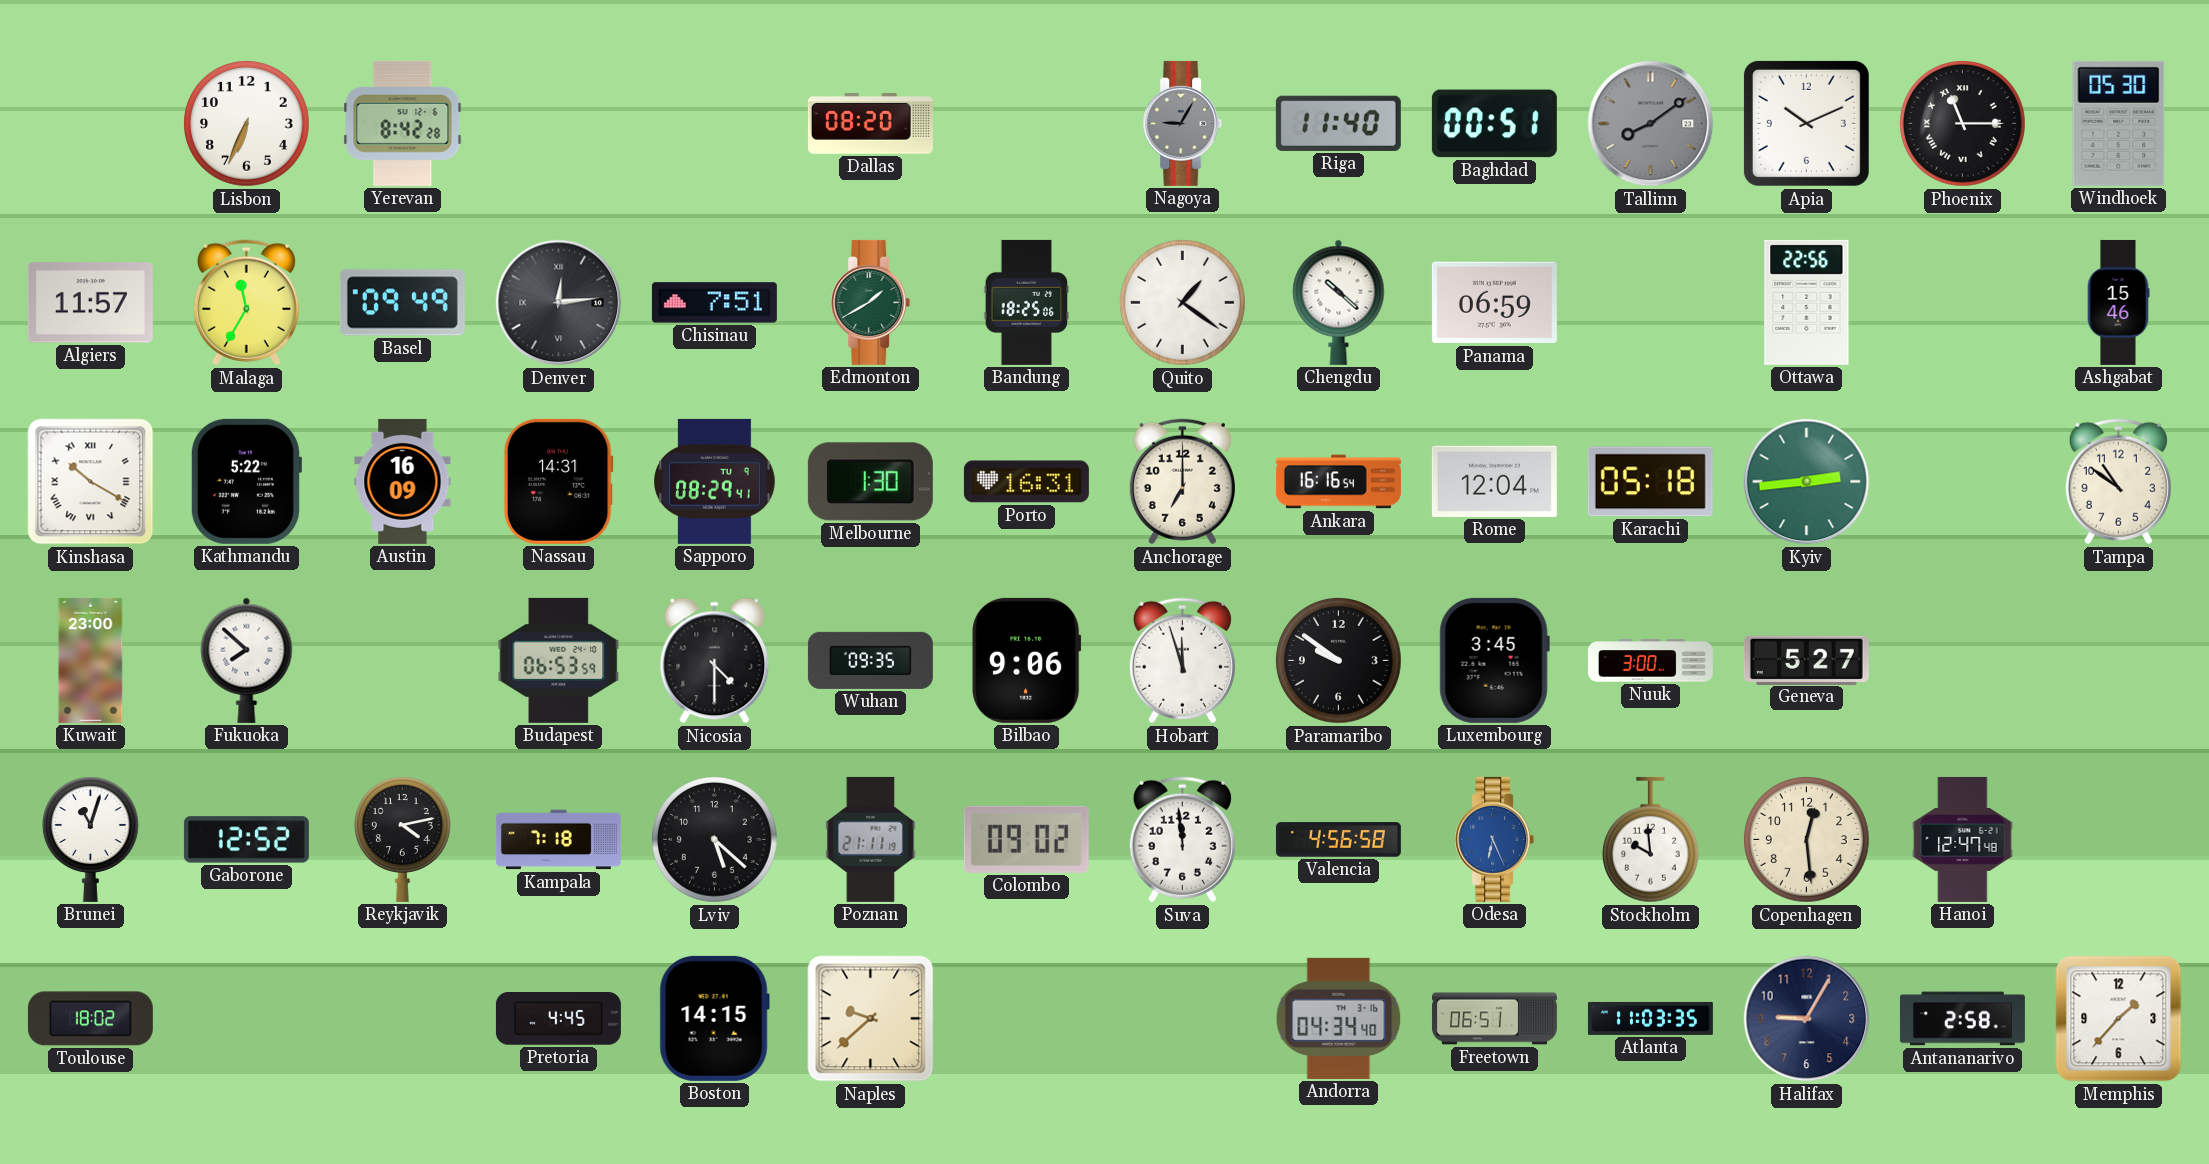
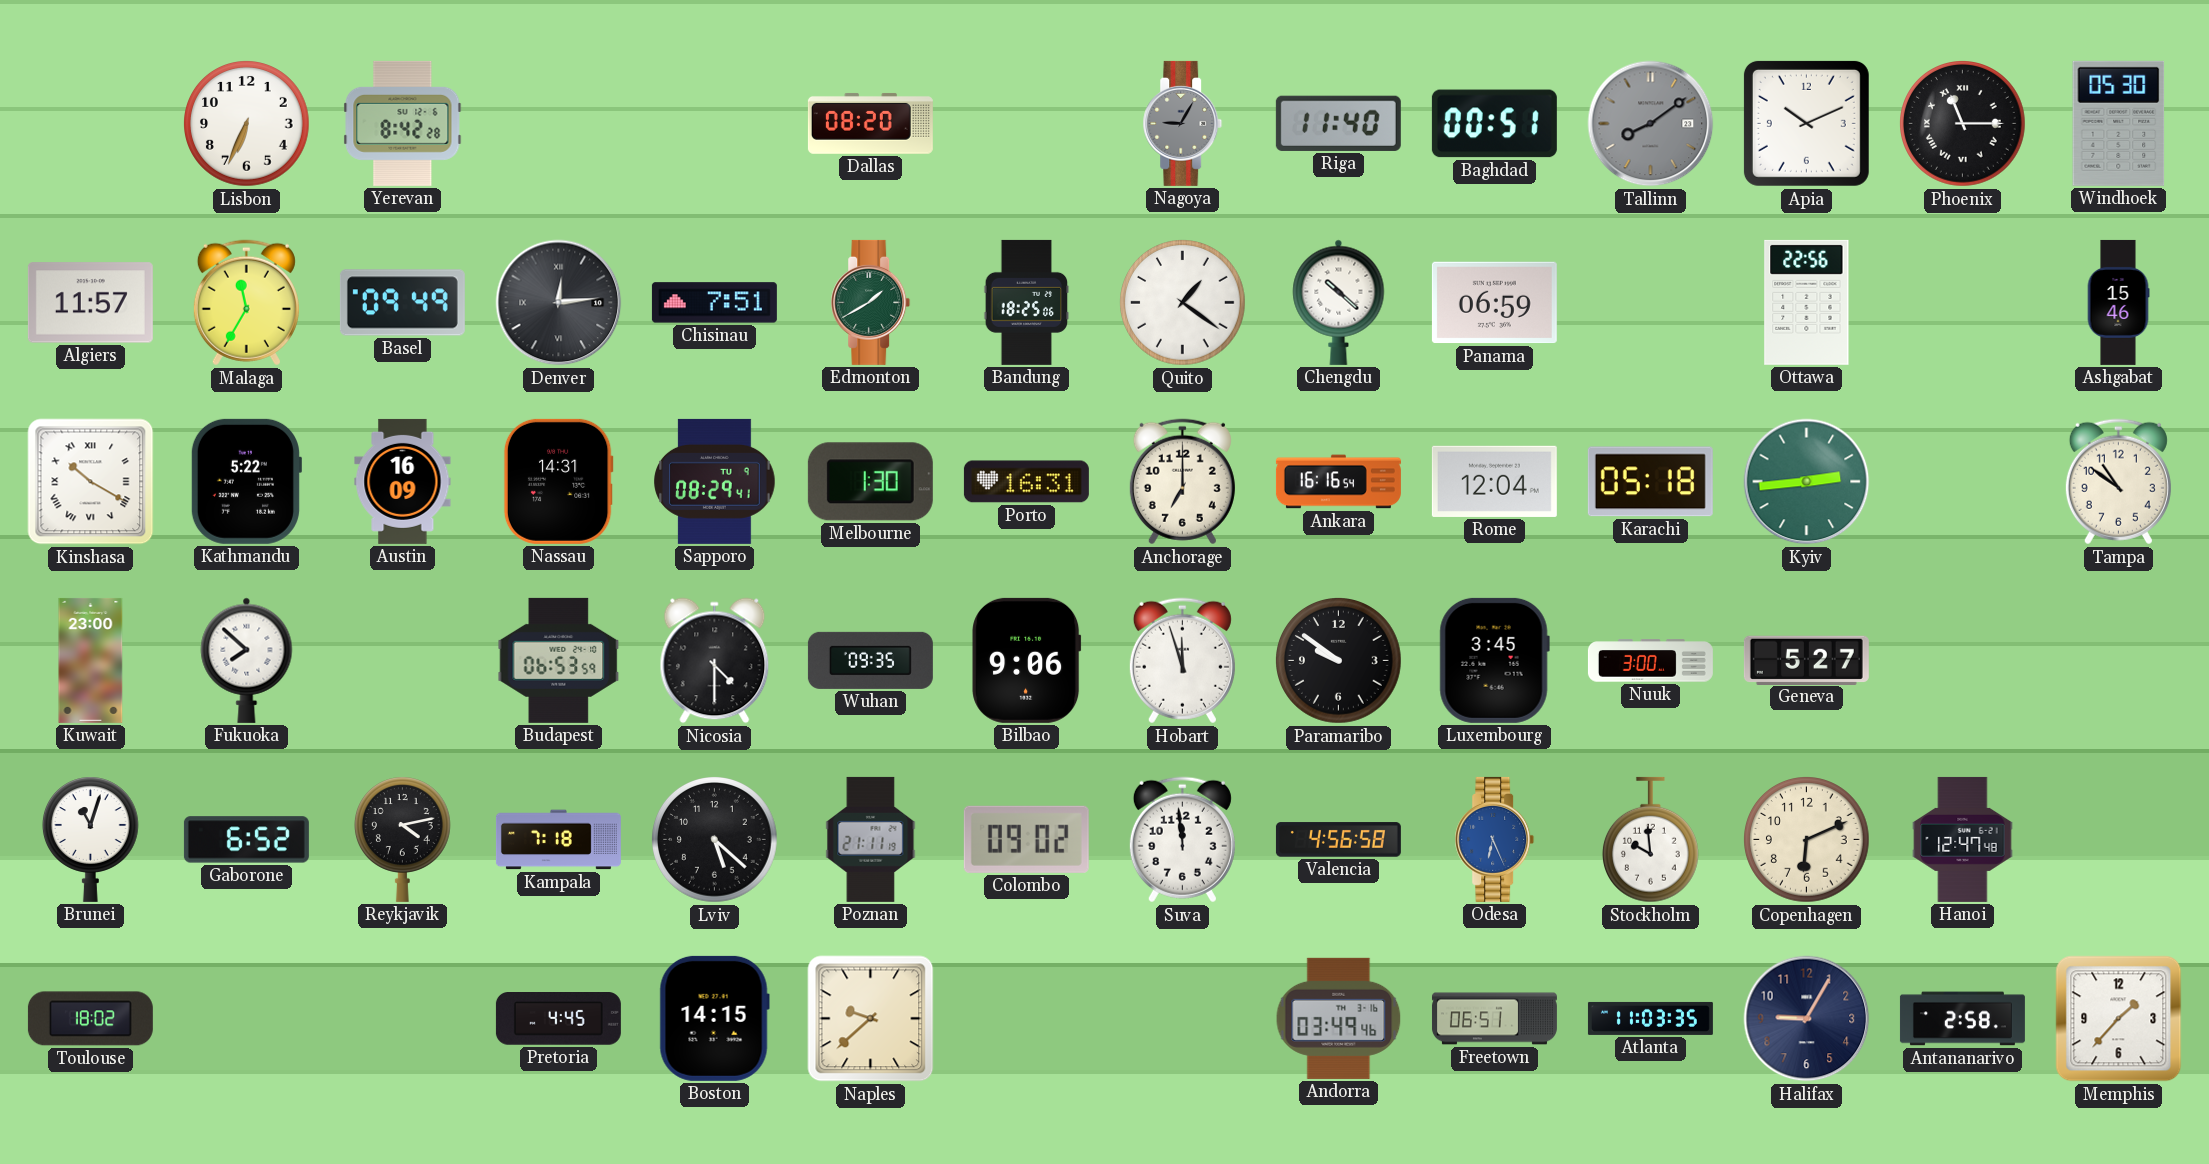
Gaborone: 12:52 -> 6:52
Copenhagen: 12:29 -> 6:11
Andorra: 04:34 -> 03:49
